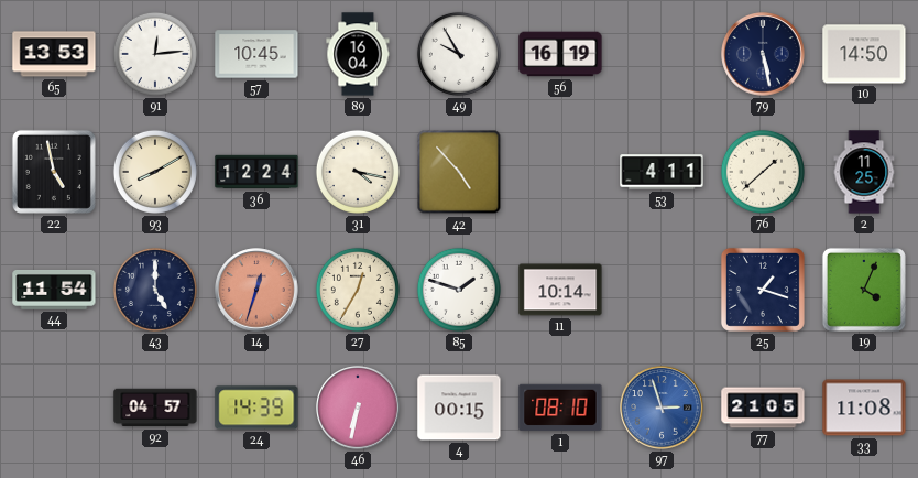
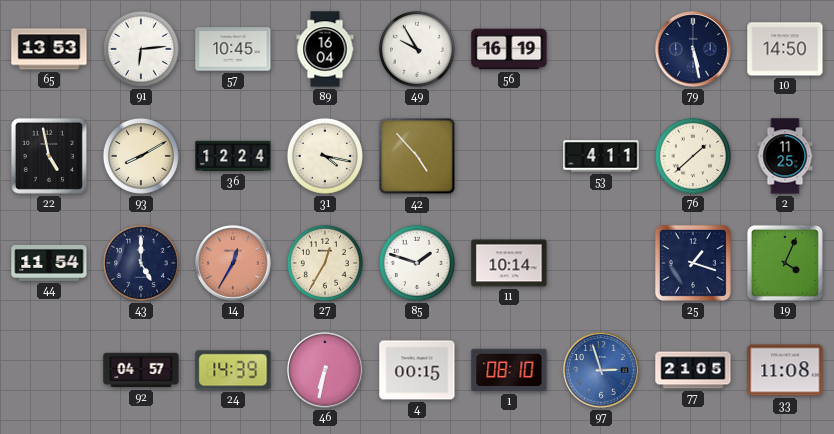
91: 12:14 -> 6:14
14: 12:33 -> 12:35
